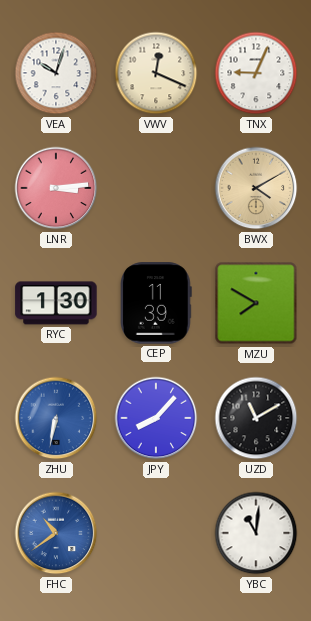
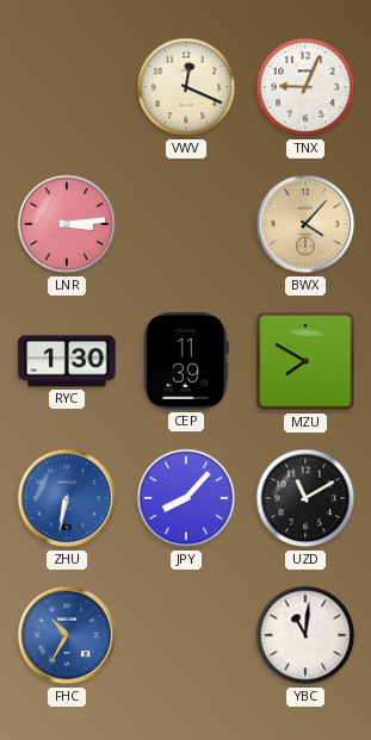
VEA: 10:03 -> none
BWX: 4:10 -> 4:07
FHC: 10:39 -> 10:35
